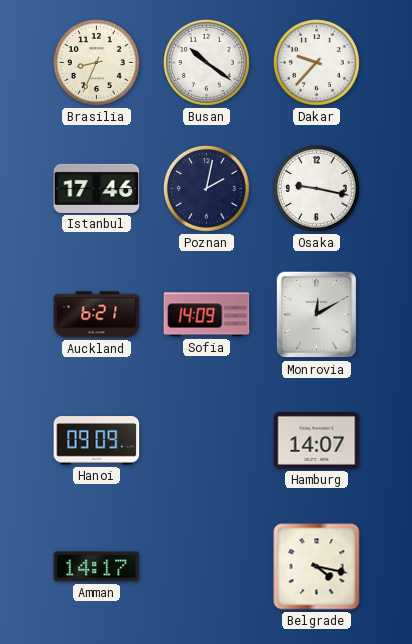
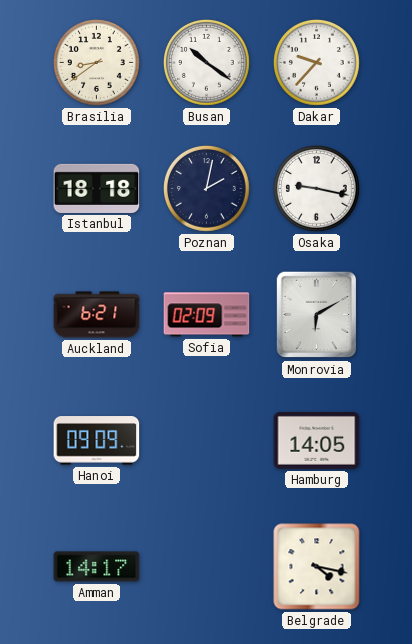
Brasilia: 8:34 -> 8:39
Istanbul: 17:46 -> 18:18
Sofia: 14:09 -> 02:09
Monrovia: 12:10 -> 6:10
Hamburg: 14:07 -> 14:05
